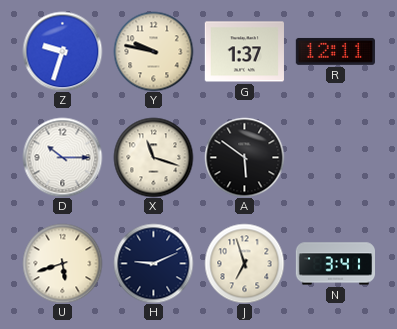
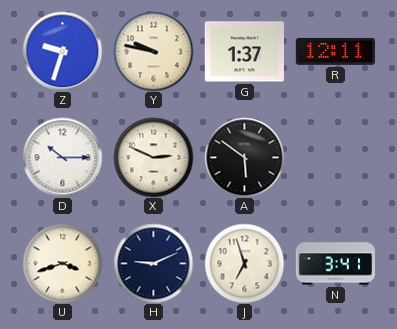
X: 11:18 -> 2:49
U: 5:42 -> 3:42
